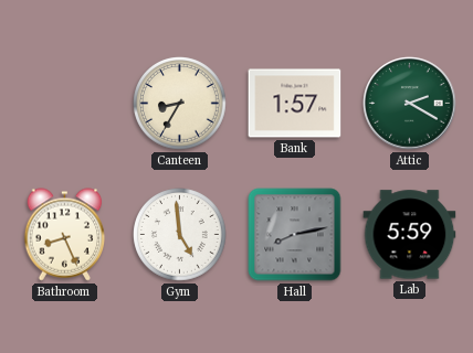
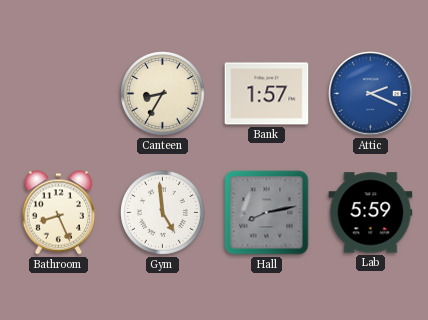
Attic: 2:20 -> 2:19
Attic dial: green -> blue
